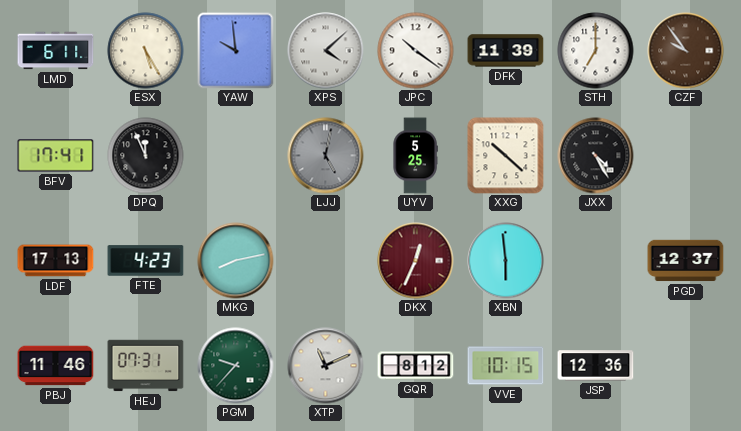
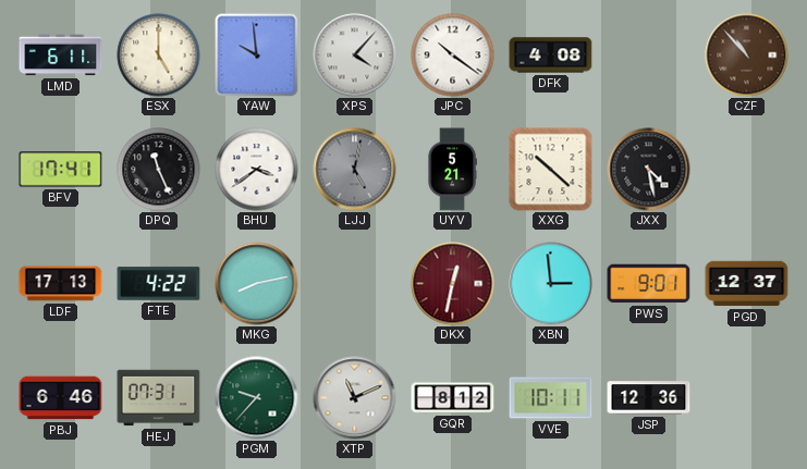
ESX: 5:25 -> 5:00
XPS: 4:08 -> 4:07
DFK: 11:39 -> 4:08
STH: 7:00 -> none
CZF: 9:54 -> 10:53
DPQ: 11:56 -> 11:26
BHU: none -> 3:39
UYV: 5:25 -> 5:21
JXX: 4:25 -> 4:28
FTE: 4:23 -> 4:22
DKX: 12:34 -> 12:32
XBN: 5:59 -> 2:59
PWS: none -> 9:01
PBJ: 11:46 -> 6:46
VVE: 10:15 -> 10:11
